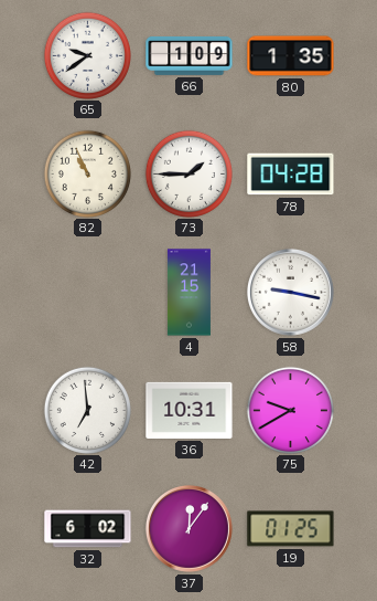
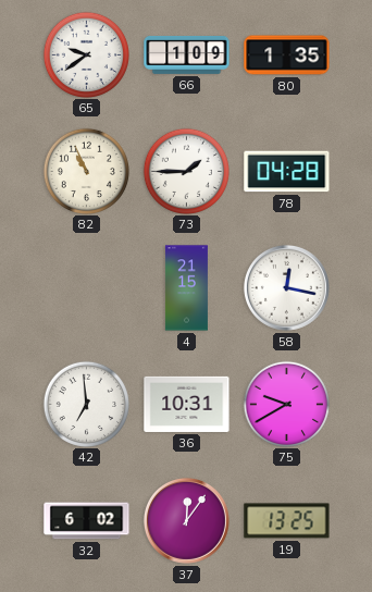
58: 9:17 -> 12:17
19: 01:25 -> 13:25
